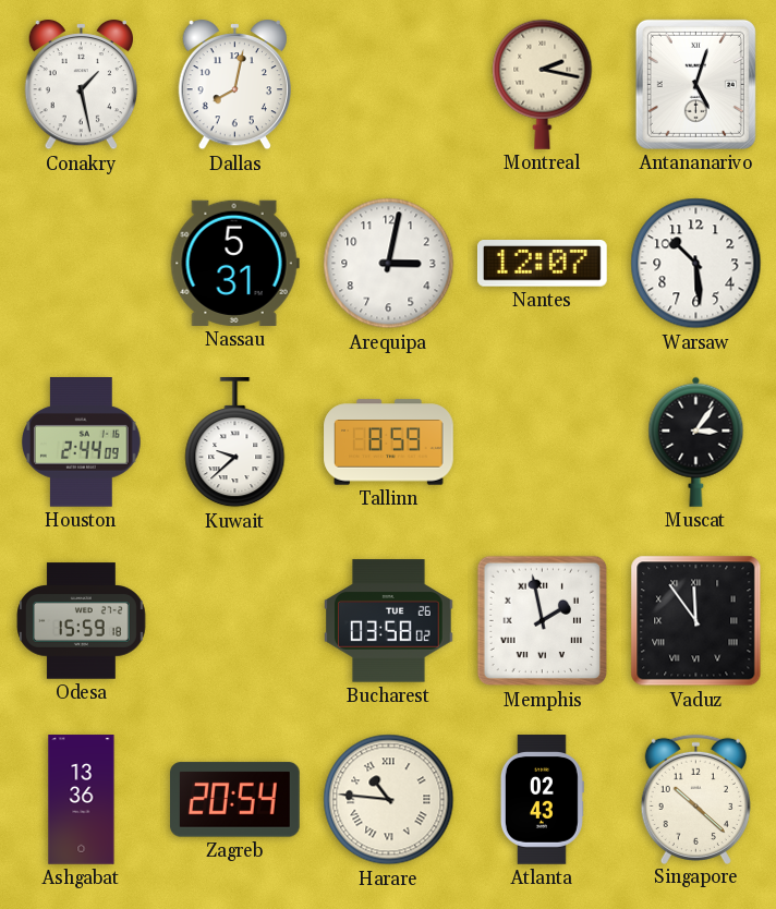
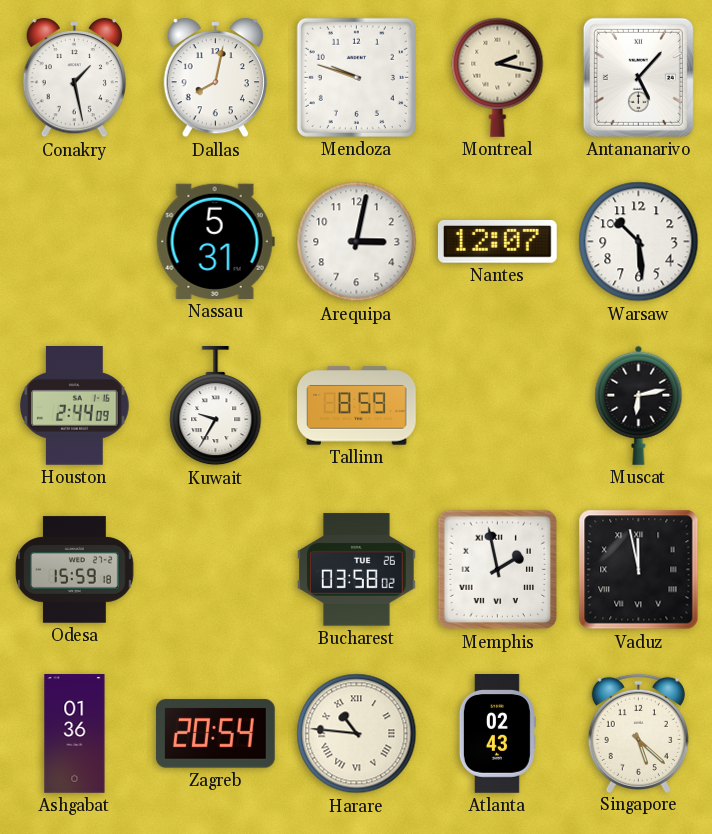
Mendoza: none -> 9:48
Antananarivo: 5:03 -> 5:07
Kuwait: 9:38 -> 9:35
Muscat: 3:06 -> 6:13
Vaduz: 11:54 -> 11:58
Ashgabat: 13:36 -> 01:36
Singapore: 10:22 -> 5:22
